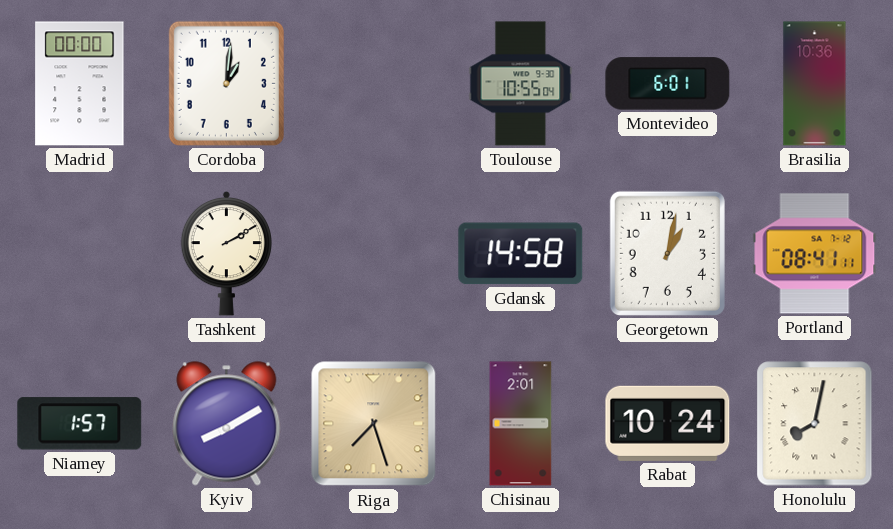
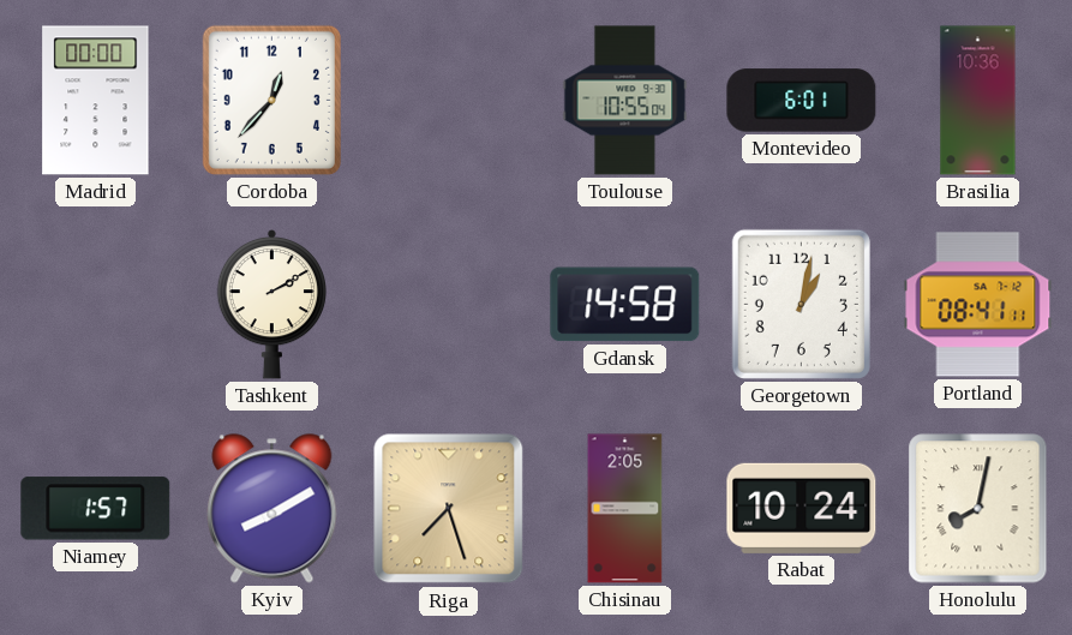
Cordoba: 1:01 -> 12:37
Chisinau: 2:01 -> 2:05
